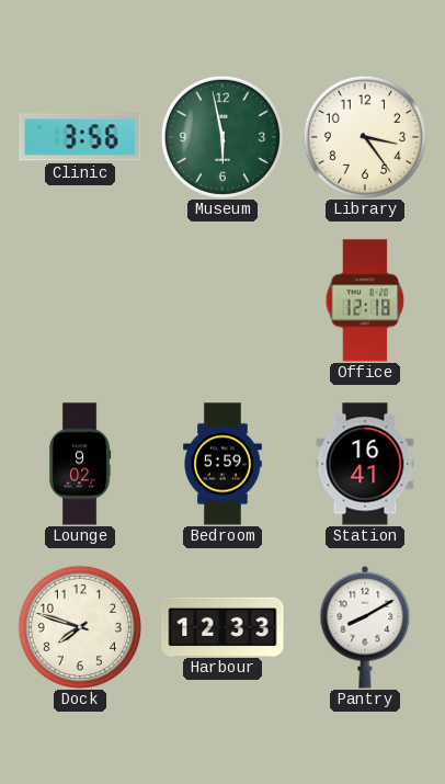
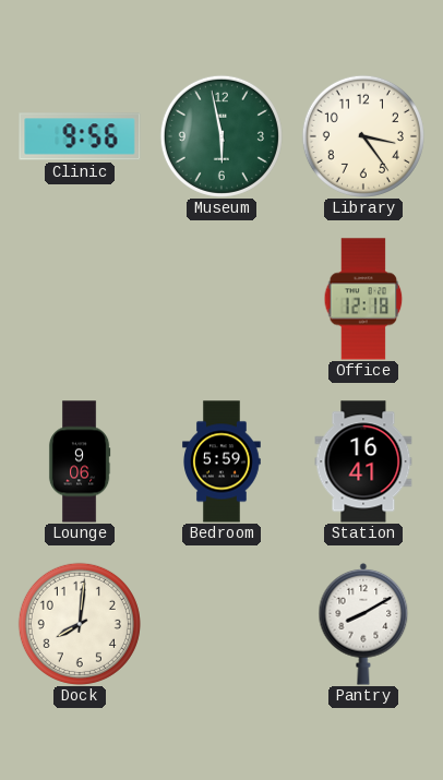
Clinic: 3:56 -> 9:56
Lounge: 9:02 -> 9:06
Dock: 7:48 -> 8:01
Harbour: 12:33 -> none
